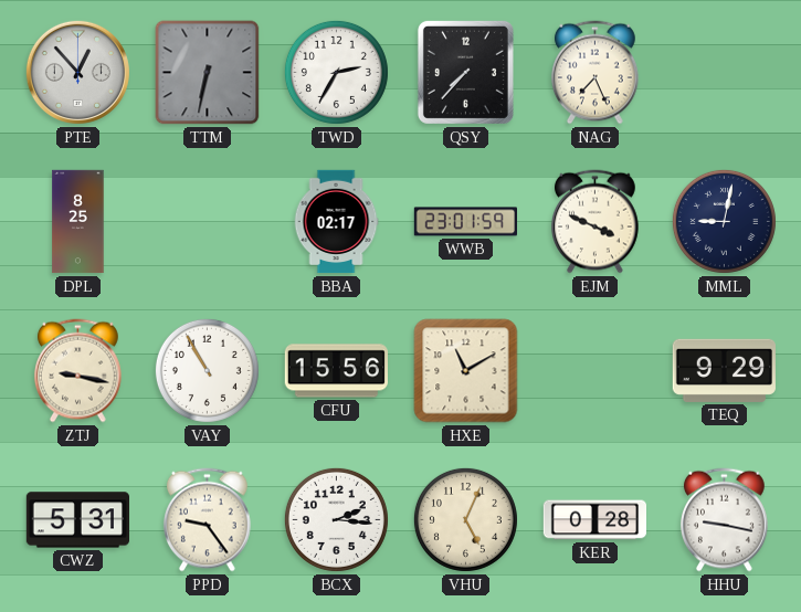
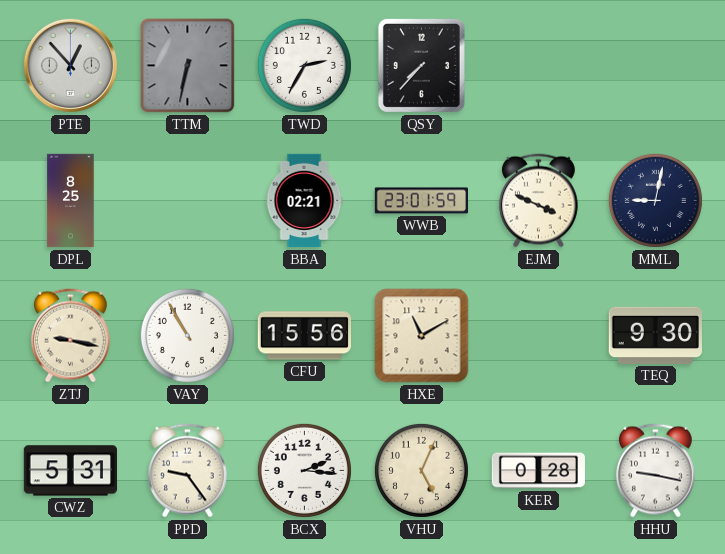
NAG: 7:26 -> none
BBA: 02:17 -> 02:21
TEQ: 9:29 -> 9:30
